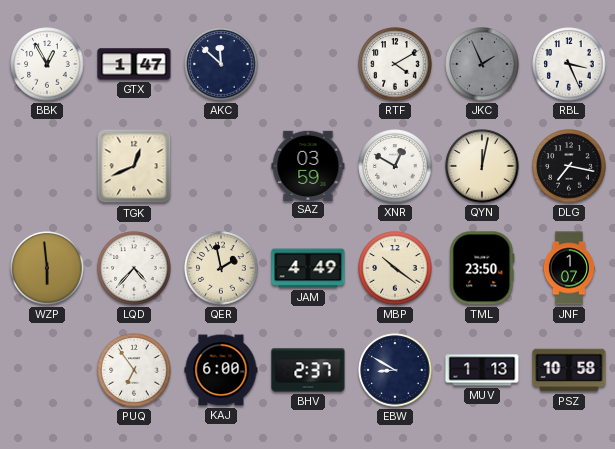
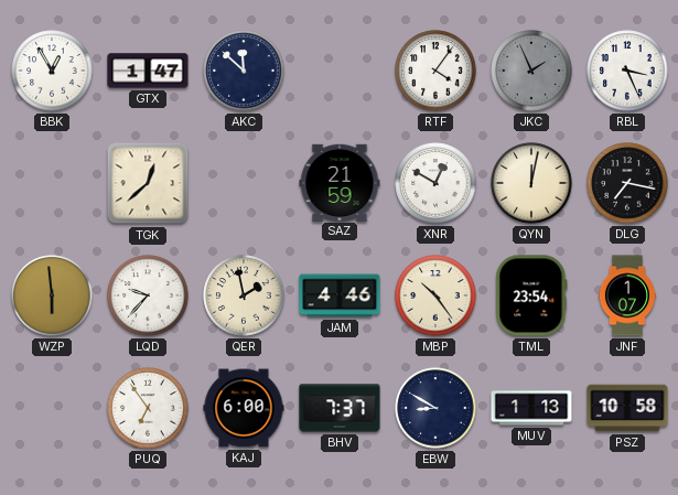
RTF: 4:10 -> 4:06
TGK: 12:41 -> 12:38
SAZ: 03:59 -> 21:59
LQD: 4:37 -> 9:37
JAM: 4:49 -> 4:46
MBP: 10:21 -> 10:24
TML: 23:50 -> 23:54
BHV: 2:37 -> 7:37
